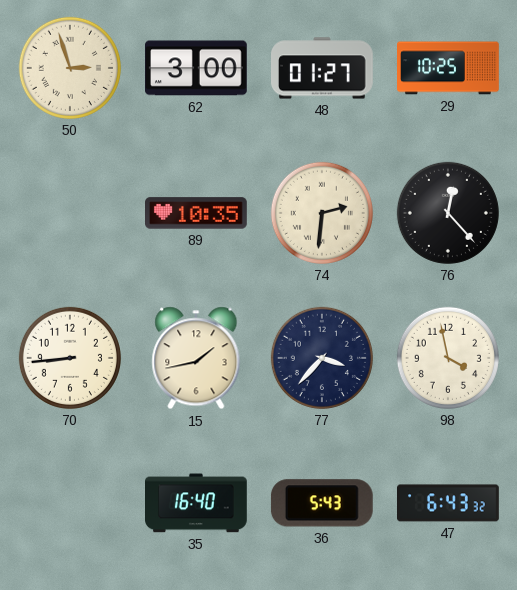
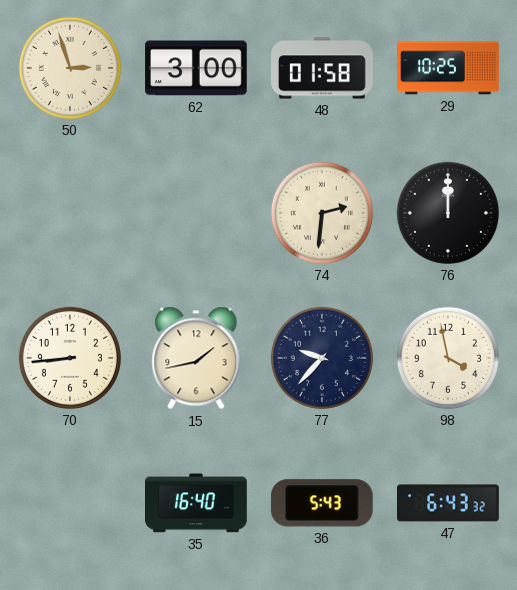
48: 01:27 -> 01:58
89: 10:35 -> none
76: 12:23 -> 12:00
77: 3:37 -> 9:37
